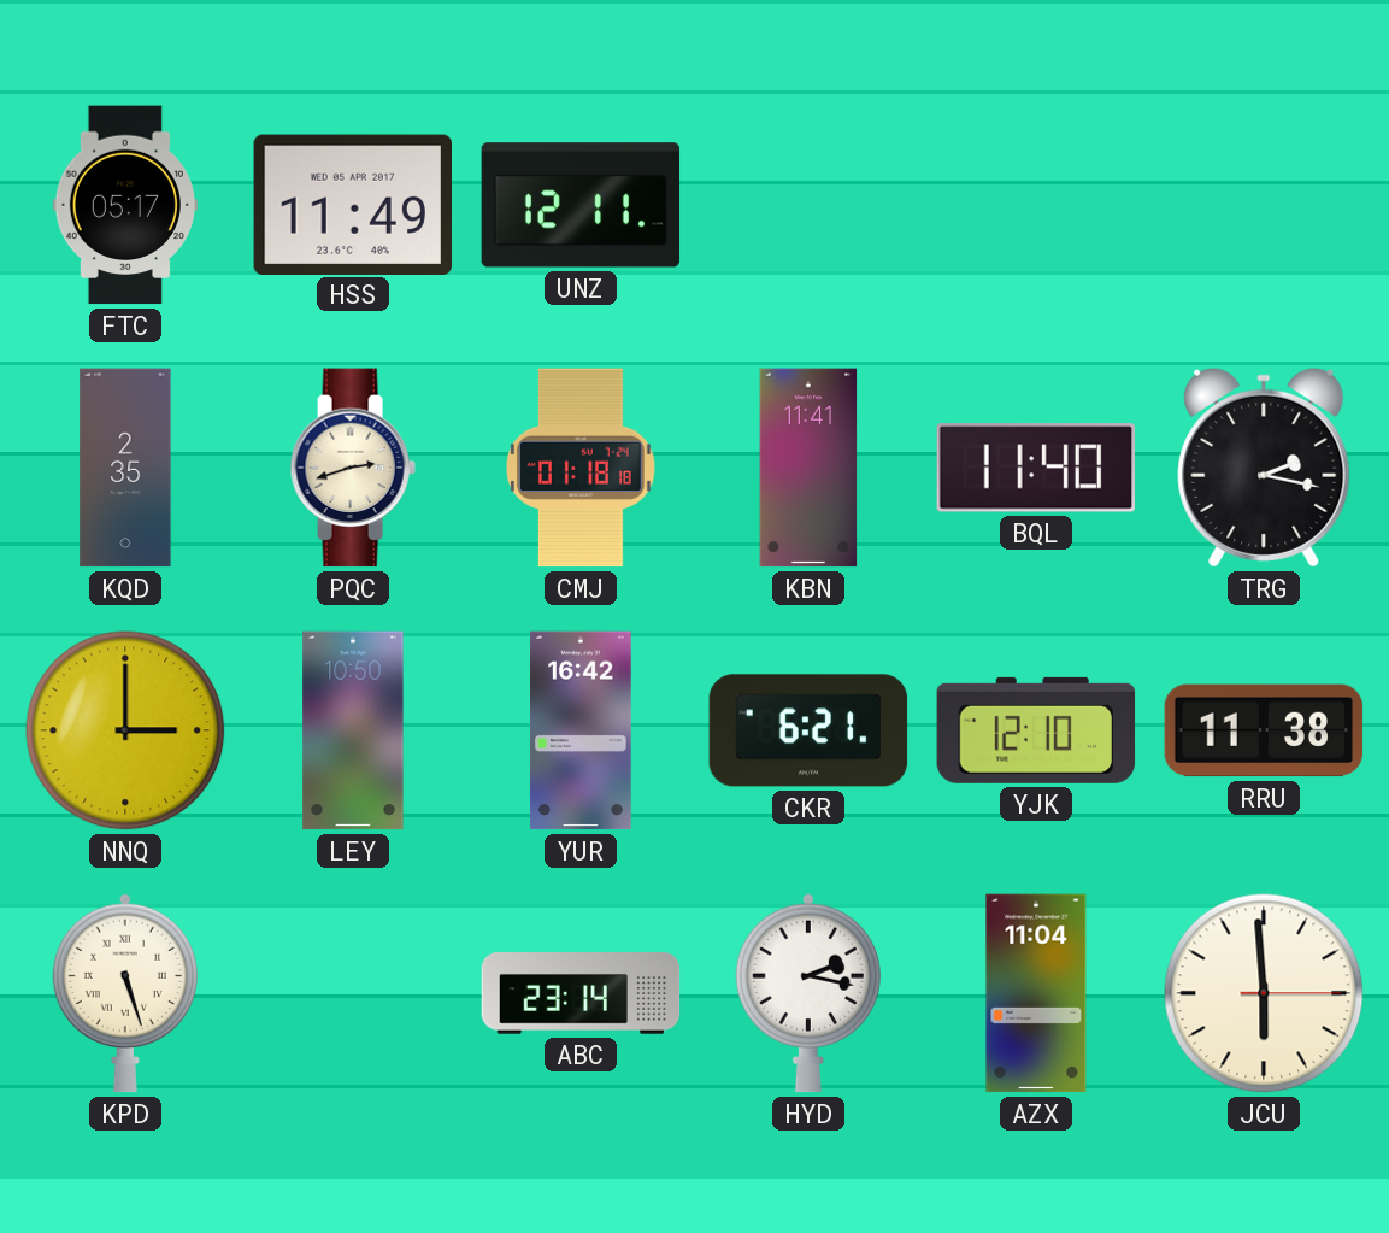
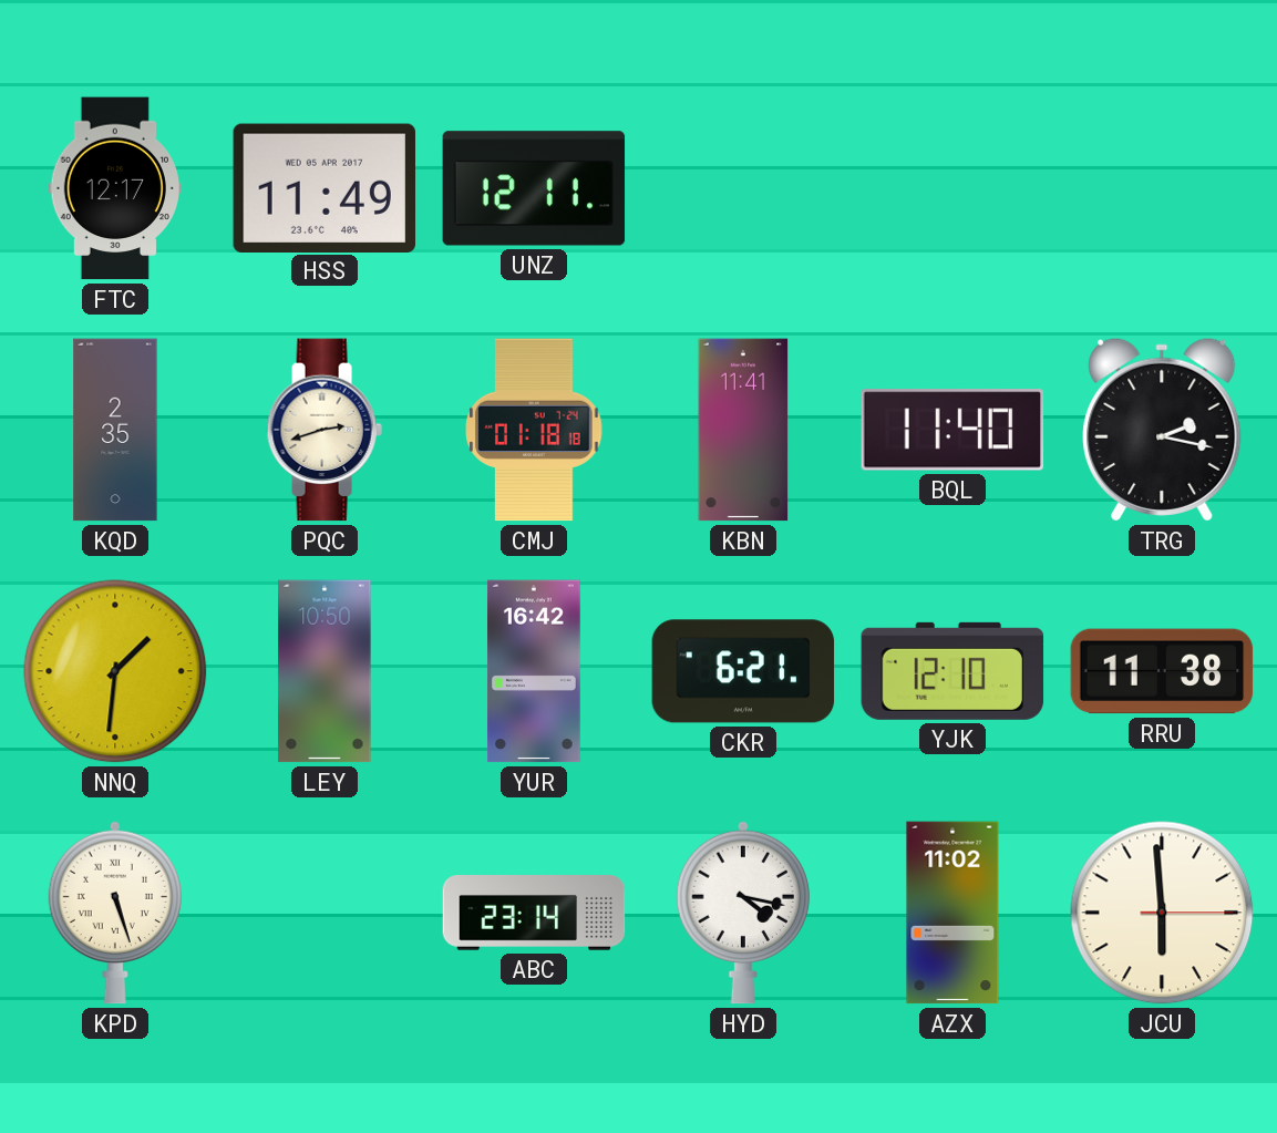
FTC: 05:17 -> 12:17
NNQ: 3:00 -> 1:31
HYD: 2:17 -> 4:17
AZX: 11:04 -> 11:02
